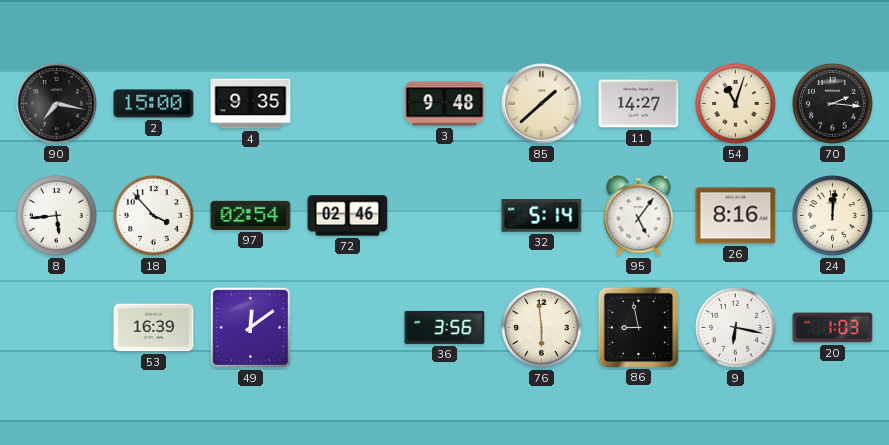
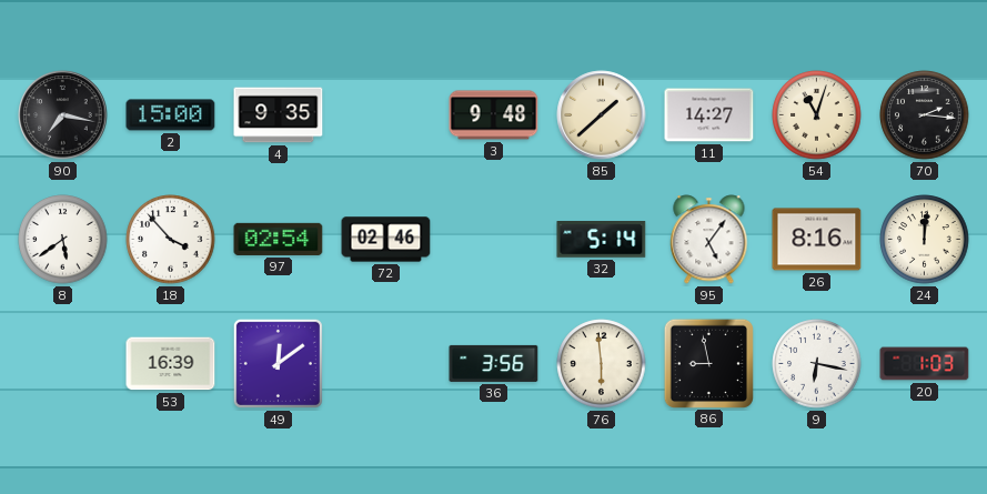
8: 5:44 -> 5:39
